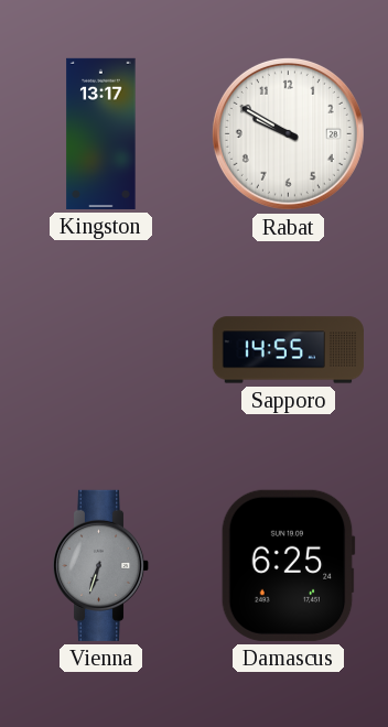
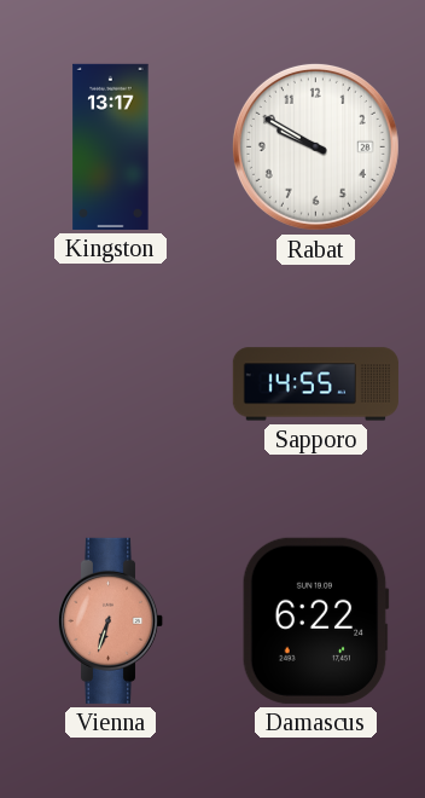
Vienna dial: grey -> salmon
Damascus: 6:25 -> 6:22
